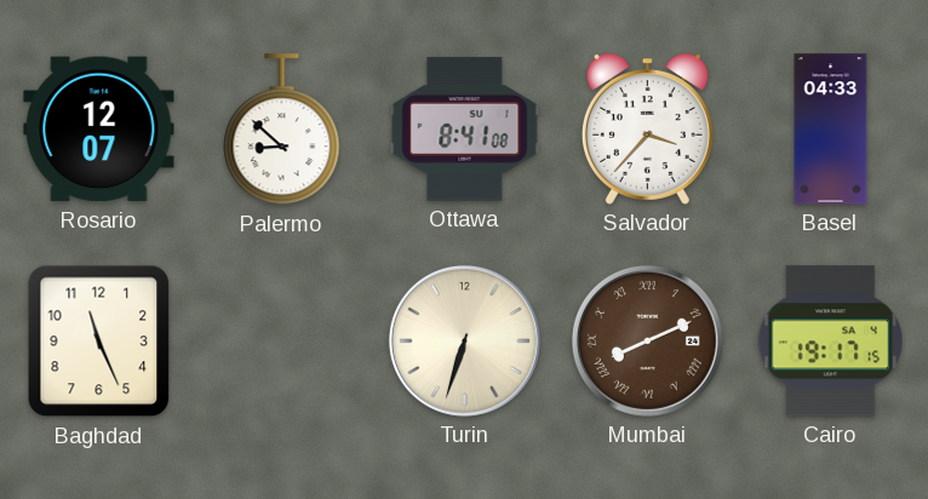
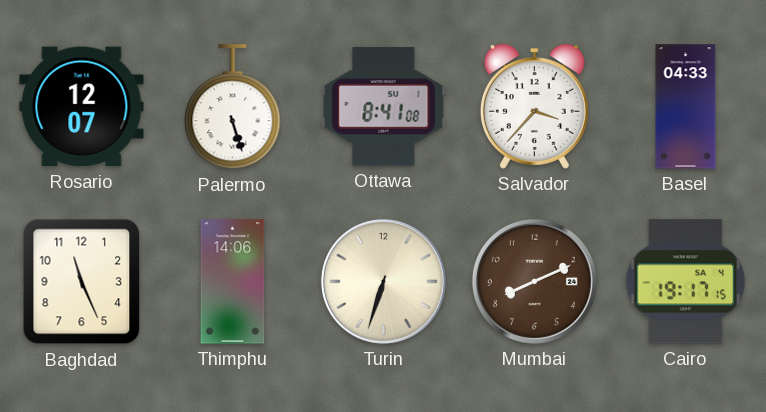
Palermo: 8:52 -> 5:27
Thimphu: none -> 14:06
Mumbai numerals: Roman -> Arabic
